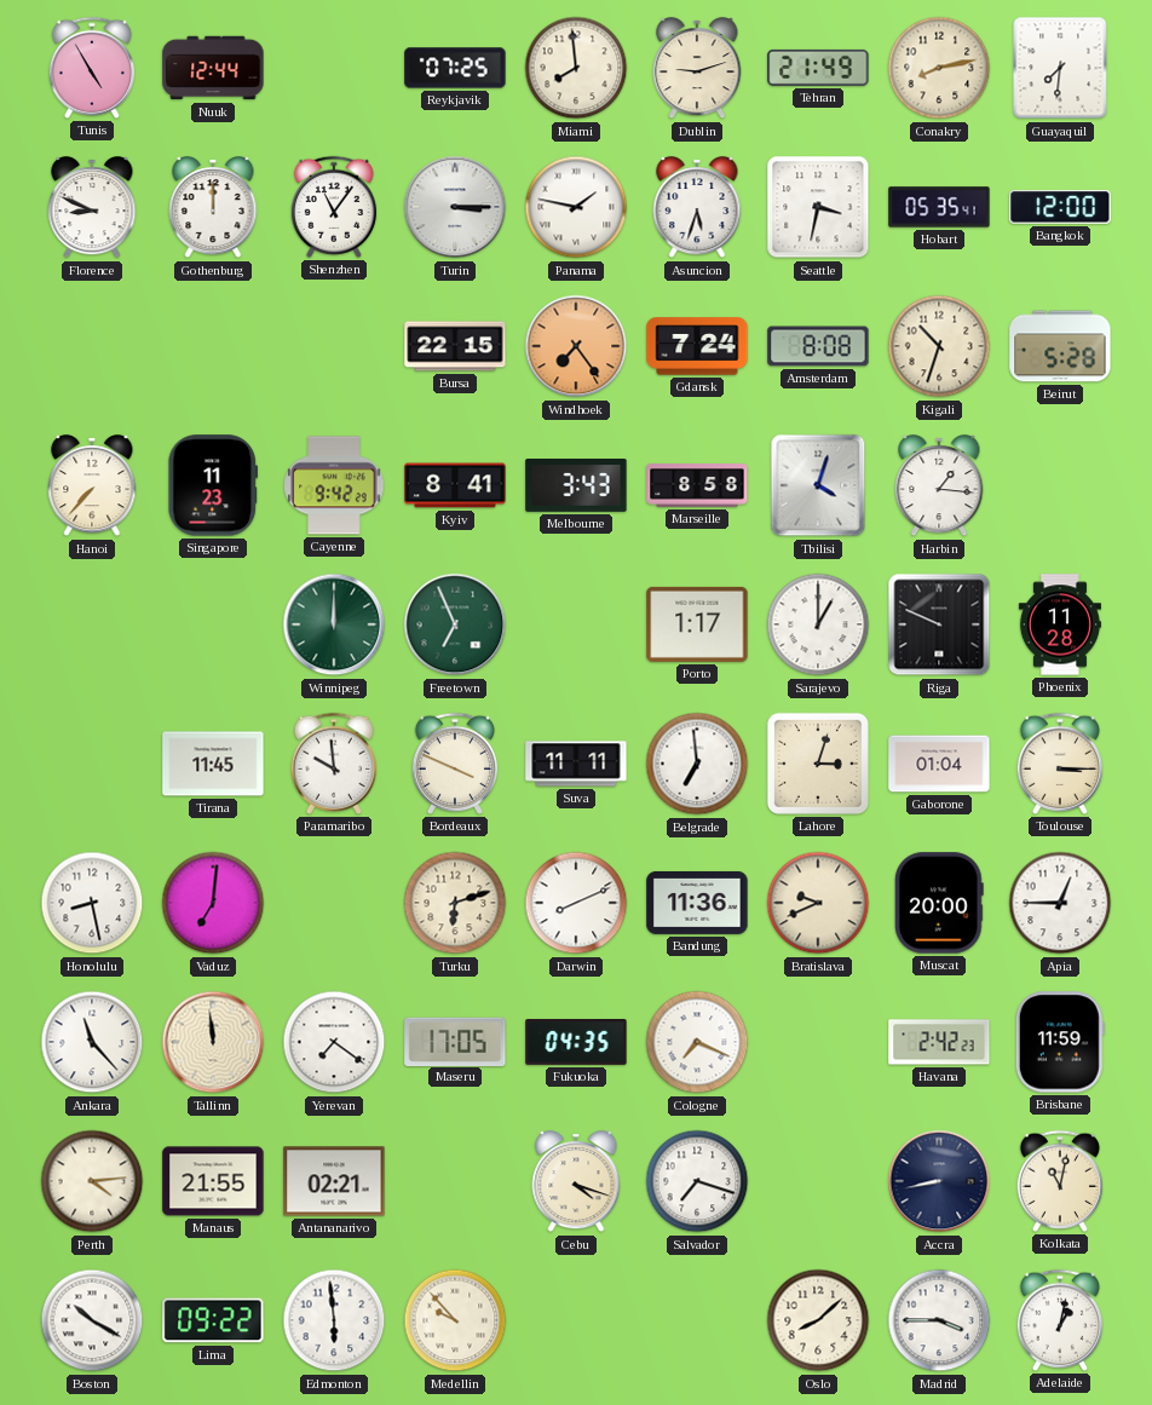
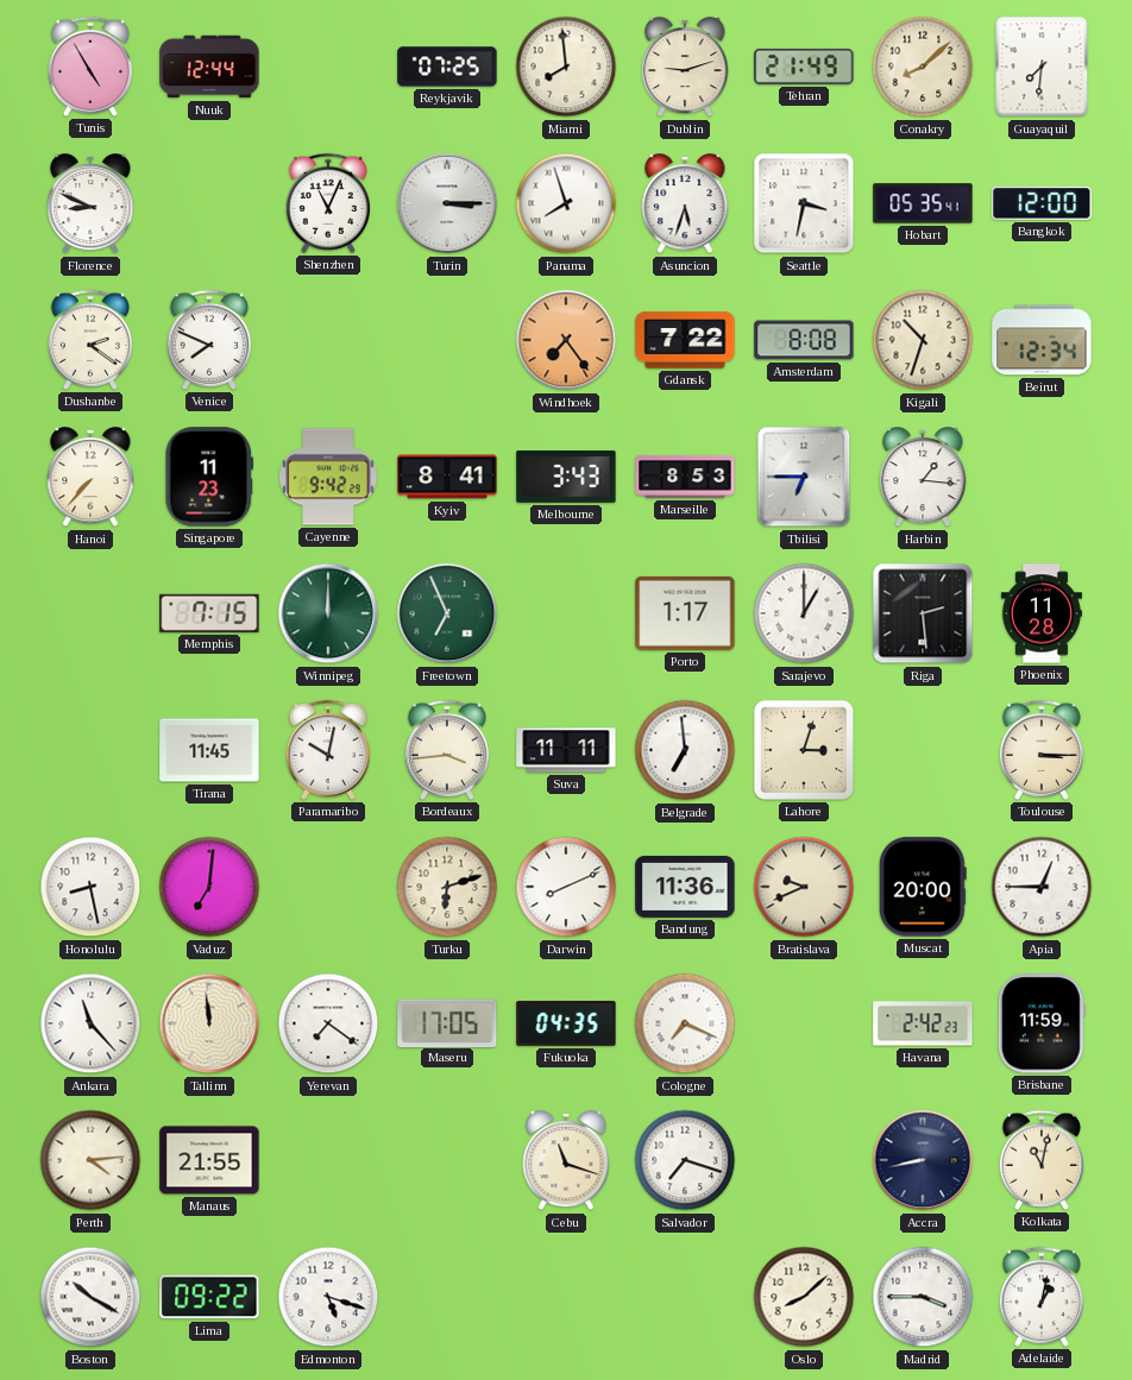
Conakry: 8:13 -> 8:08
Gothenburg: 12:00 -> none
Shenzhen: 11:06 -> 11:04
Panama: 1:47 -> 7:57
Dushanbe: none -> 2:21
Venice: none -> 7:49
Bursa: 22:15 -> none
Gdansk: 7:24 -> 7:22
Beirut: 5:28 -> 12:34
Marseille: 8:58 -> 8:53
Tbilisi: 4:03 -> 6:45
Memphis: none -> 7:15
Riga: 9:49 -> 2:29
Paramaribo: 9:59 -> 10:02
Bordeaux: 3:49 -> 3:44
Gaborone: 01:04 -> none
Antananarivo: 02:21 -> none
Cebu: 4:18 -> 11:18
Edmonton: 5:59 -> 5:18
Medellin: 9:53 -> none
